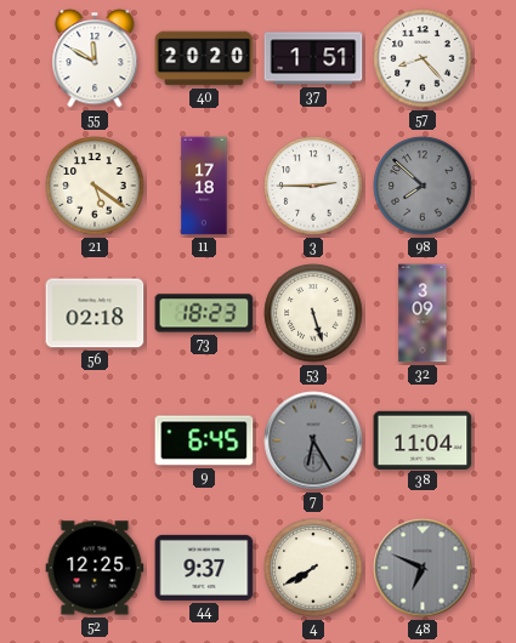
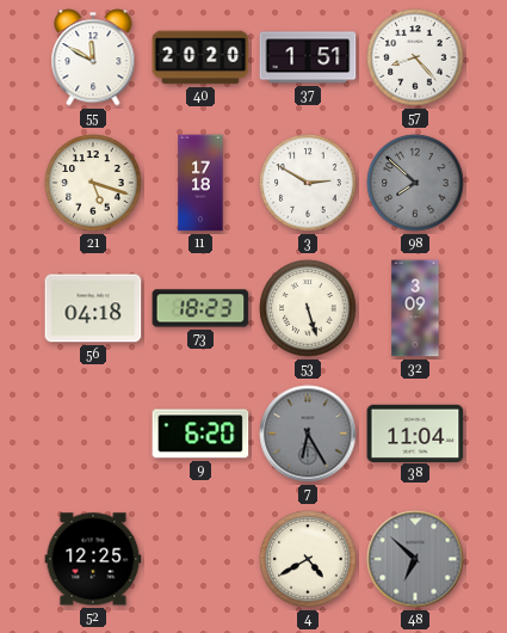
21: 5:21 -> 5:18
3: 2:45 -> 2:50
56: 02:18 -> 04:18
9: 6:45 -> 6:20
44: 9:37 -> none
4: 7:40 -> 4:40
48: 6:49 -> 6:52
